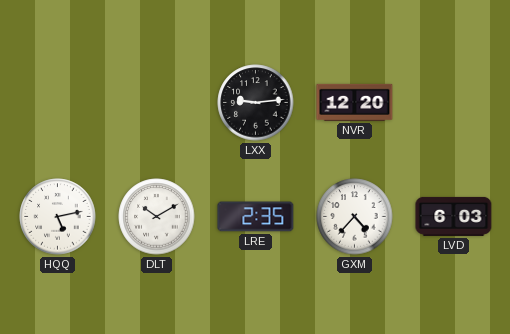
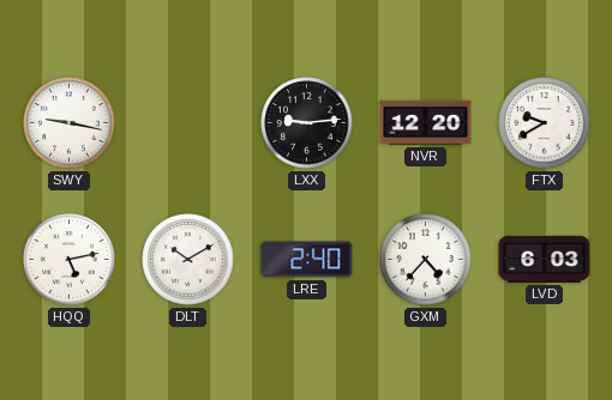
SWY: none -> 9:17
FTX: none -> 9:40
LRE: 2:35 -> 2:40
